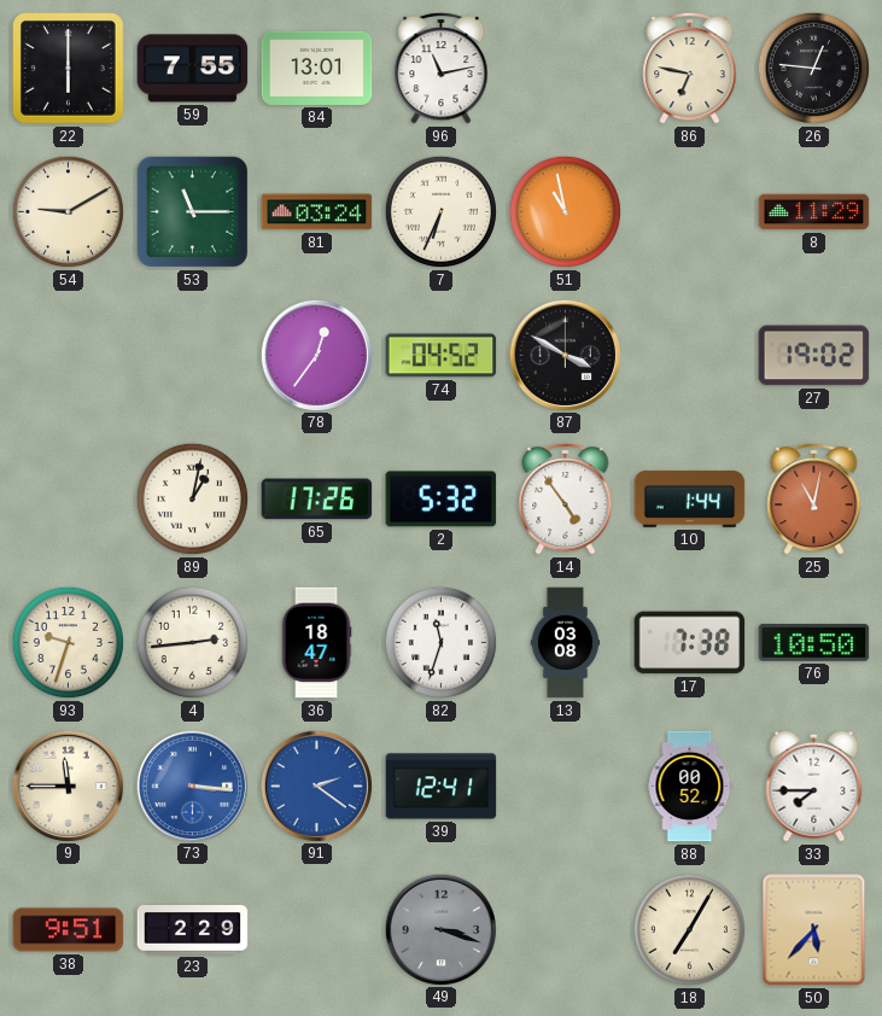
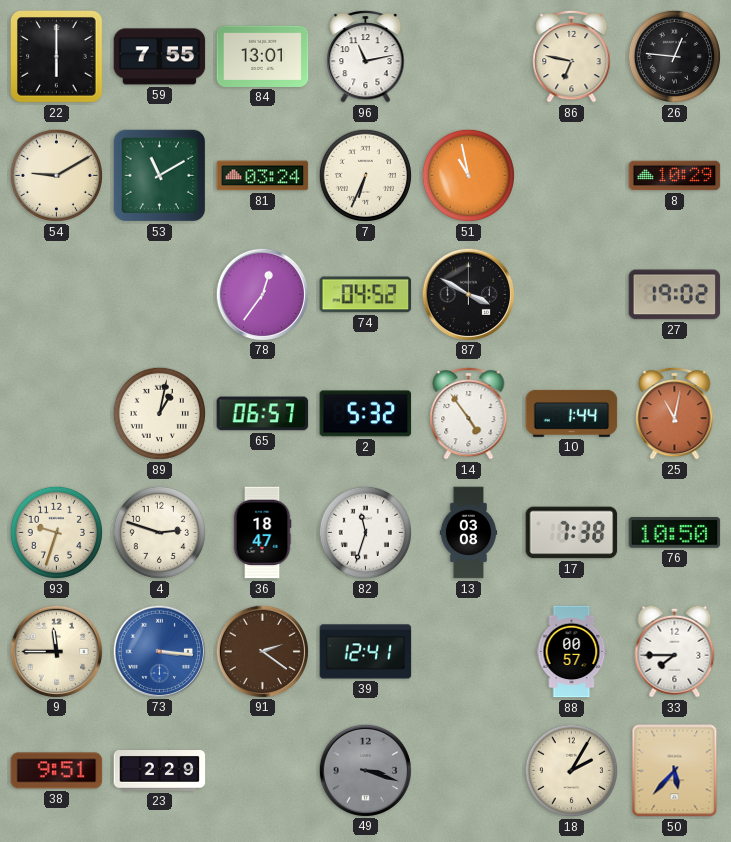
53: 11:15 -> 11:10
8: 11:29 -> 10:29
65: 17:26 -> 06:57
4: 2:44 -> 2:48
91 dial: blue -> brown
88: 00:52 -> 00:57
18: 7:05 -> 2:05
